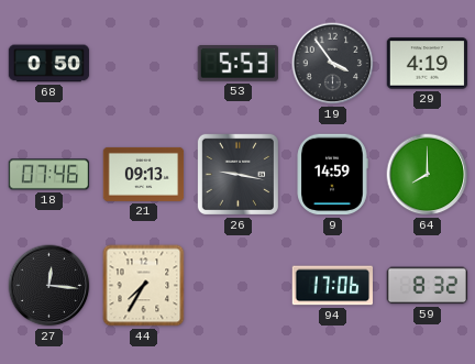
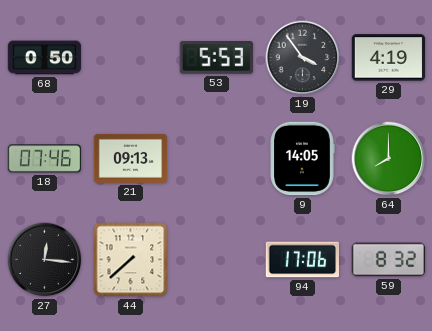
26: 9:17 -> none
9: 14:59 -> 14:05
44: 7:35 -> 7:38
